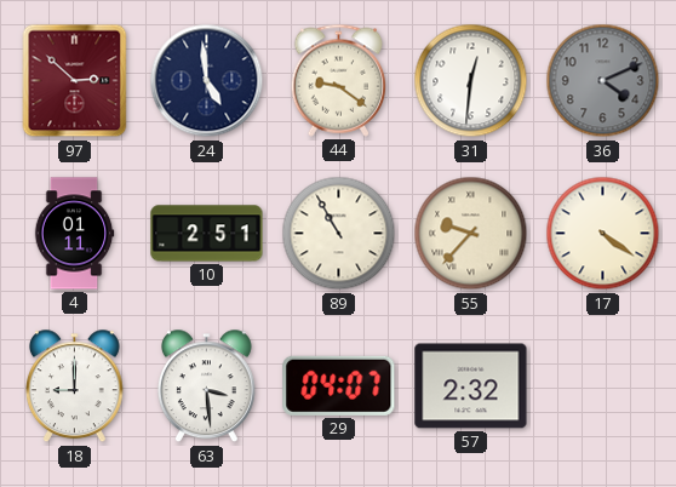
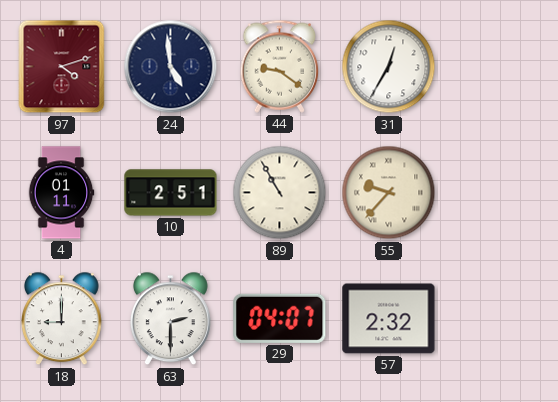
97: 2:52 -> 4:12
31: 12:31 -> 12:35
36: 4:11 -> none
17: 4:21 -> none
63: 3:29 -> 2:30
